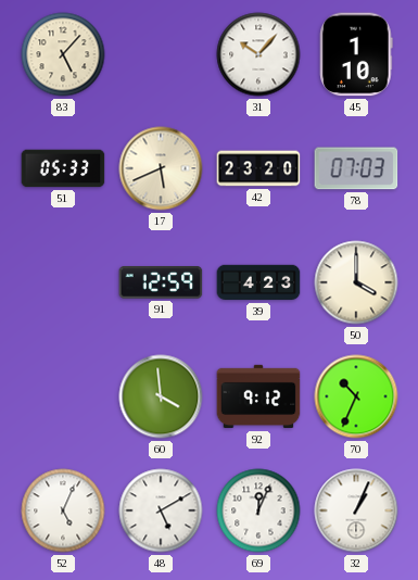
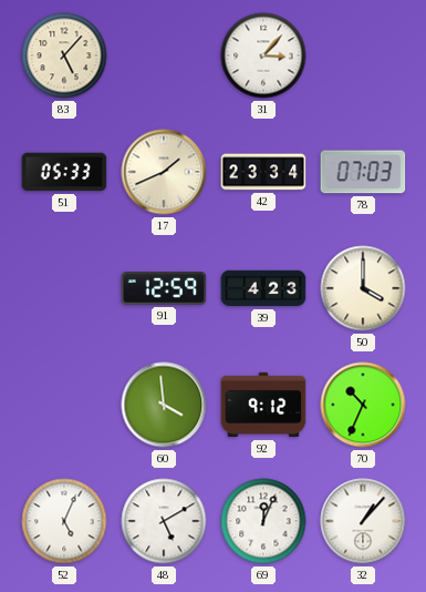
31: 10:07 -> 3:07
45: 1:10 -> none
17: 5:41 -> 1:41
42: 23:20 -> 23:34
32: 1:04 -> 1:07
